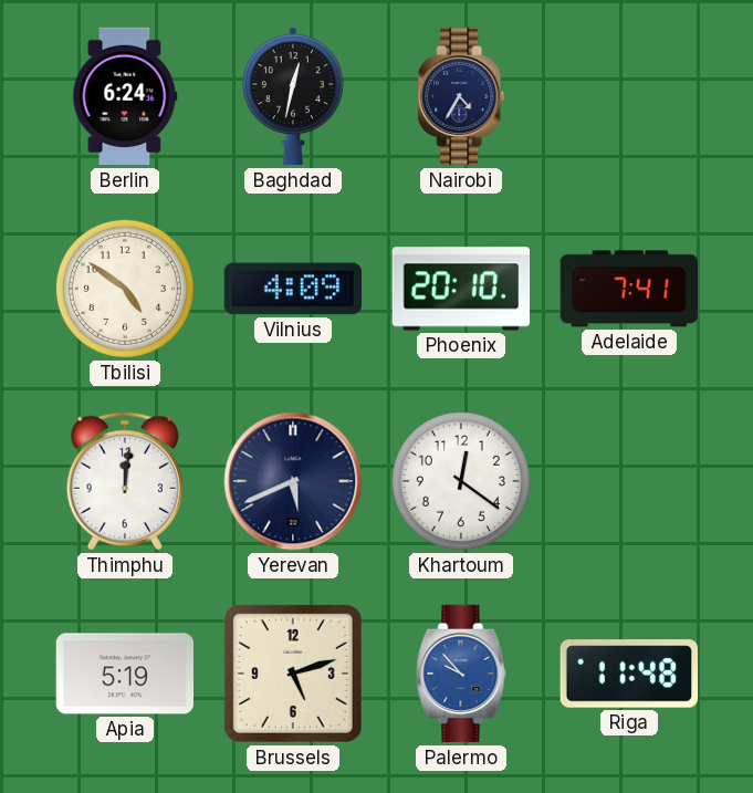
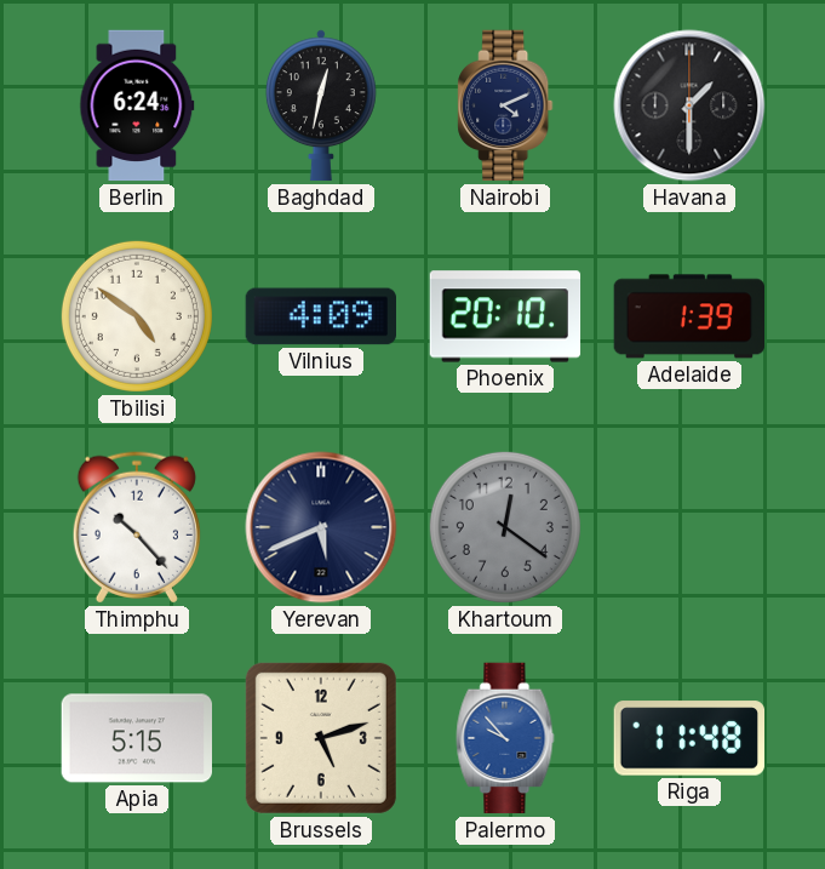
Nairobi: 4:35 -> 4:11
Havana: none -> 1:30
Adelaide: 7:41 -> 1:39
Thimphu: 12:01 -> 10:23
Khartoum dial: white -> grey
Apia: 5:19 -> 5:15
